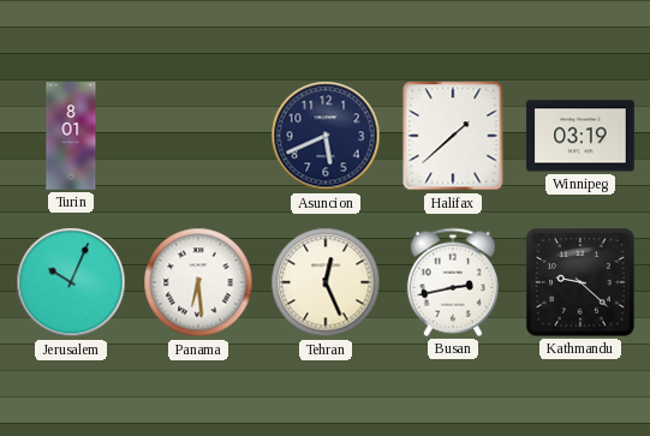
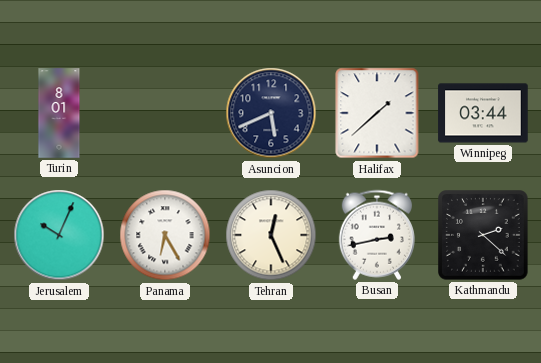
Winnipeg: 03:19 -> 03:44
Panama: 6:29 -> 6:25
Kathmandu: 9:22 -> 2:22
